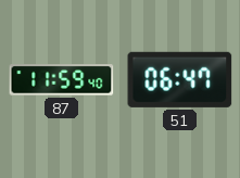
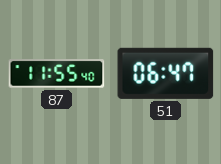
87: 11:59 -> 11:55
